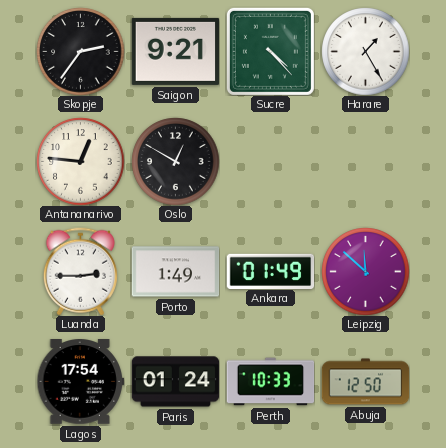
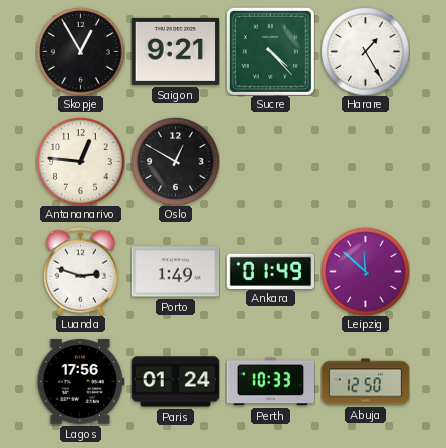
Skopje: 2:36 -> 12:55
Luanda: 2:45 -> 2:48
Lagos: 17:54 -> 17:56
